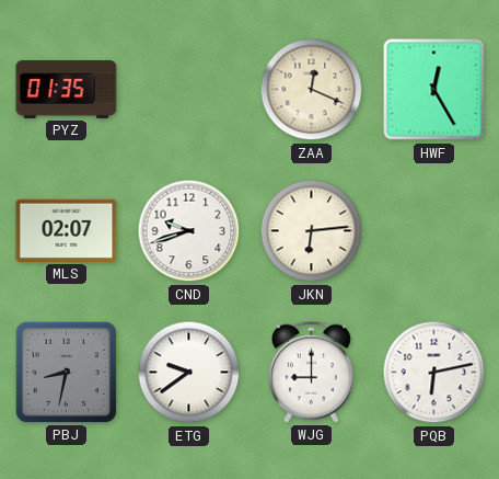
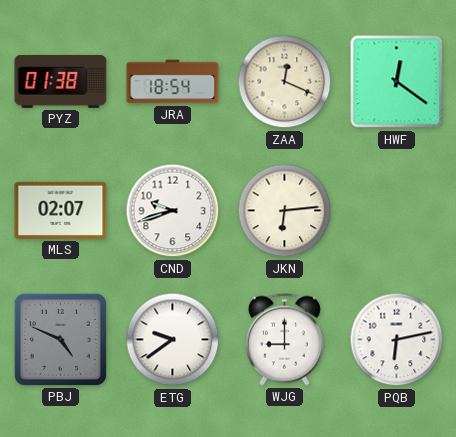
PYZ: 01:35 -> 01:38
JRA: none -> 18:54
HWF: 12:25 -> 12:21
PBJ: 8:32 -> 4:49
